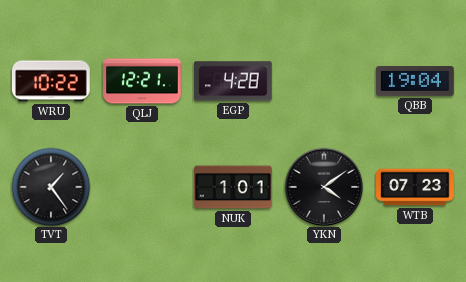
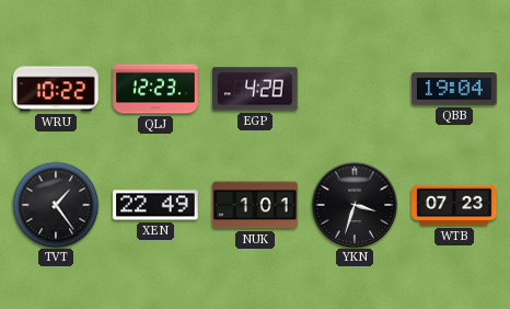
QLJ: 12:21 -> 12:23
XEN: none -> 22:49
YKN: 4:09 -> 3:33
